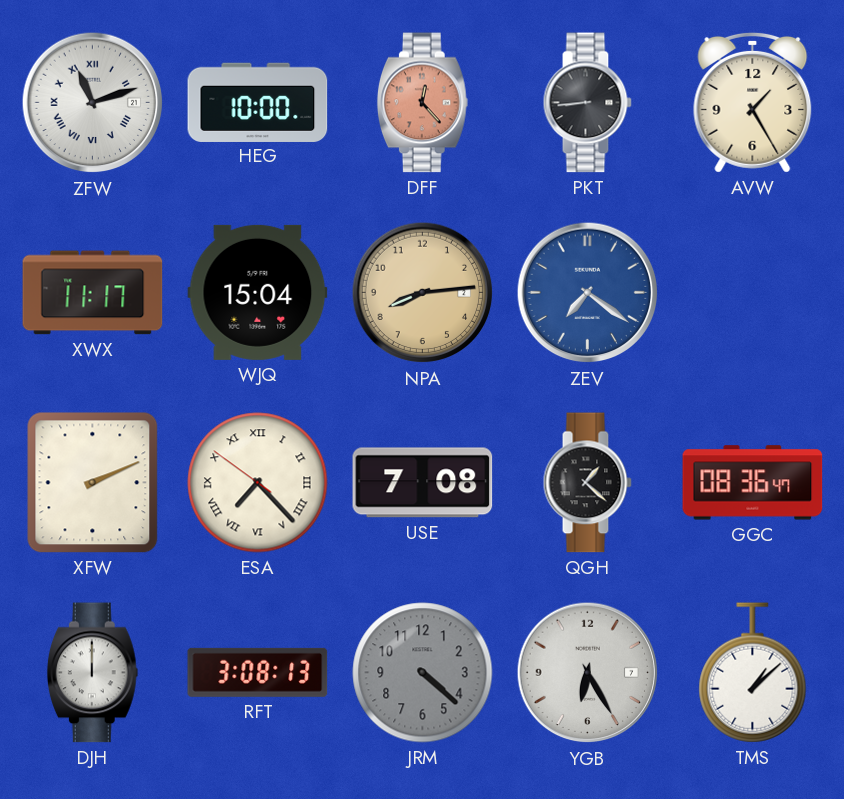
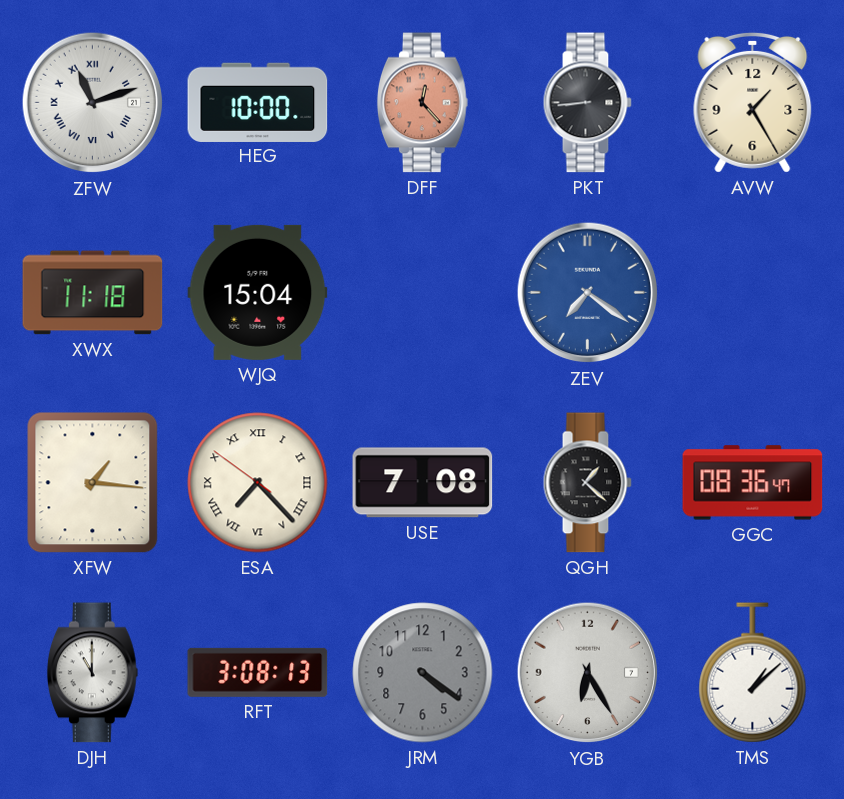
XWX: 11:17 -> 11:18
NPA: 8:14 -> none
XFW: 2:11 -> 1:16
DJH: 12:00 -> 11:00
JRM: 4:22 -> 4:21
